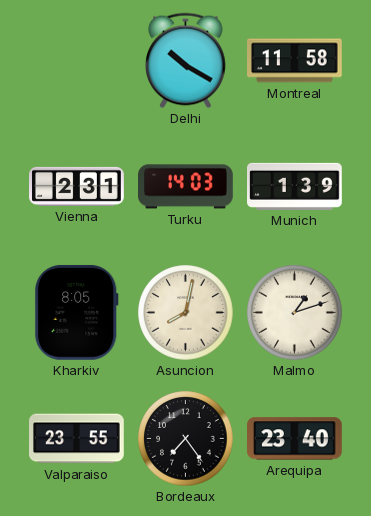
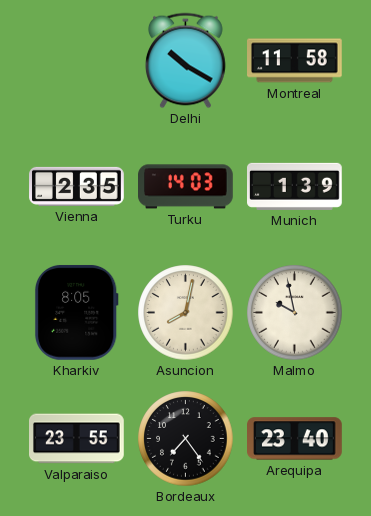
Vienna: 2:31 -> 2:35
Malmo: 1:12 -> 9:58
